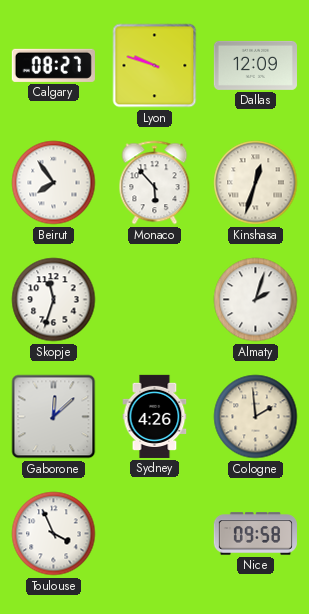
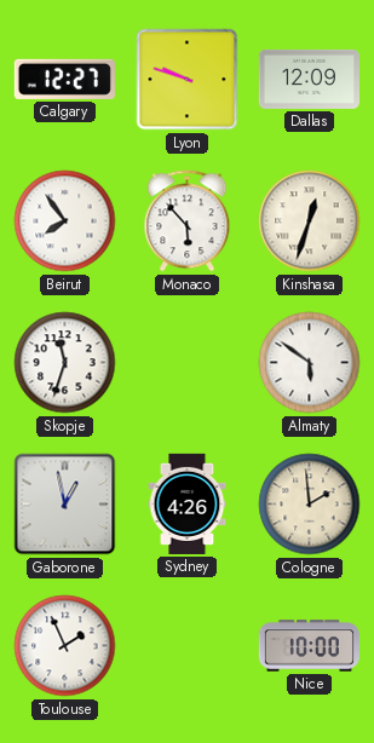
Calgary: 08:27 -> 12:27
Almaty: 2:03 -> 5:51
Gaborone: 12:08 -> 12:58
Toulouse: 3:56 -> 1:56
Nice: 09:58 -> 10:00
